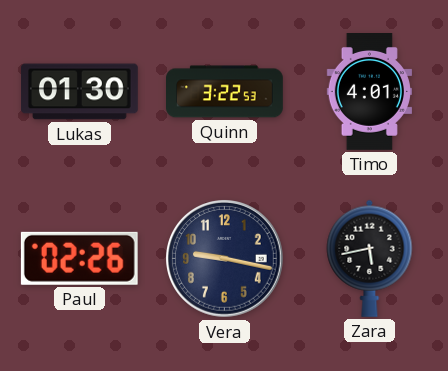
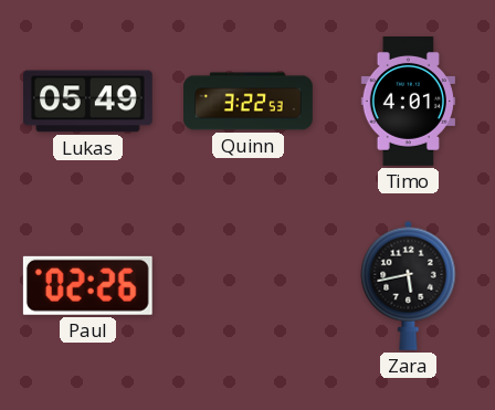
Lukas: 01:30 -> 05:49
Vera: 9:17 -> none
